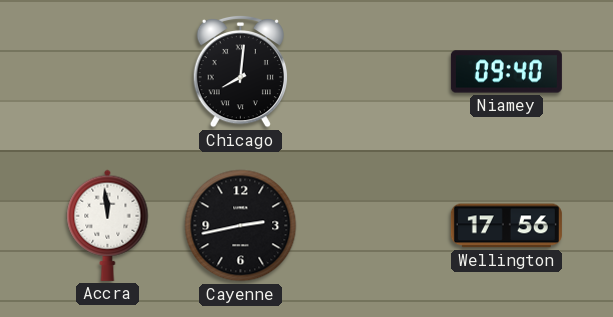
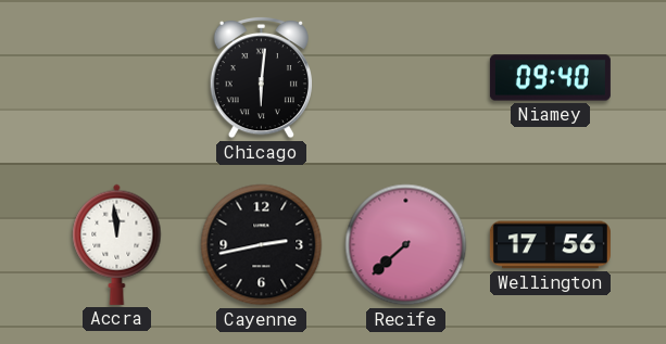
Chicago: 8:01 -> 6:01
Recife: none -> 7:38
